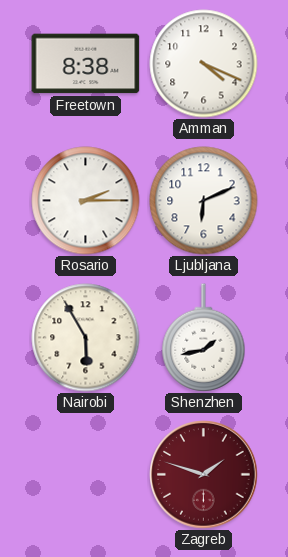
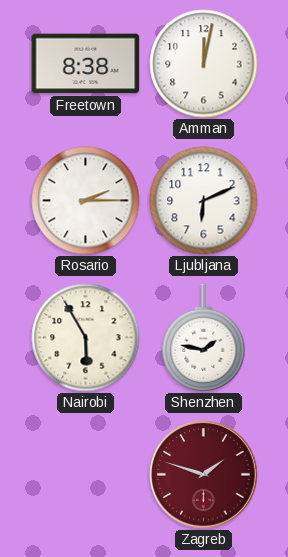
Amman: 4:19 -> 12:02
Shenzhen: 1:43 -> 1:47
